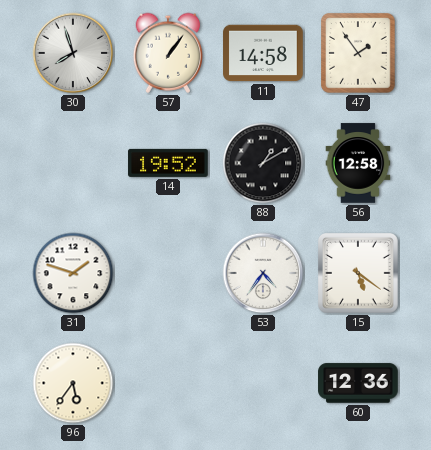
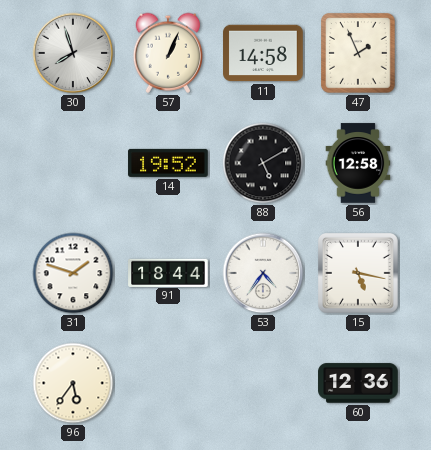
57: 1:06 -> 1:04
47: 1:54 -> 1:56
88: 1:10 -> 5:10
91: none -> 18:44
15: 5:21 -> 5:17
